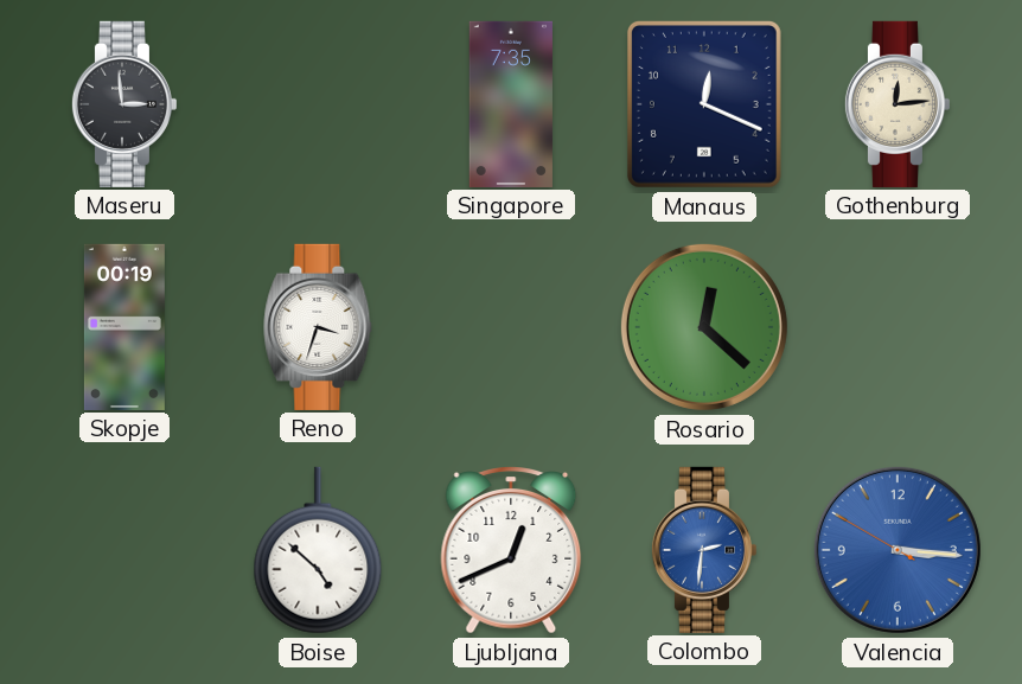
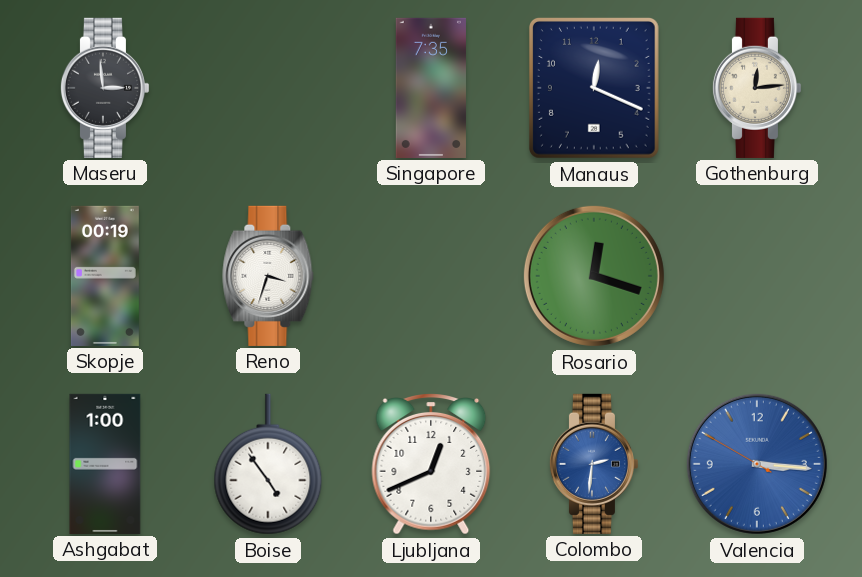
Rosario: 12:22 -> 12:18
Ashgabat: none -> 1:00
Boise: 4:52 -> 4:54
